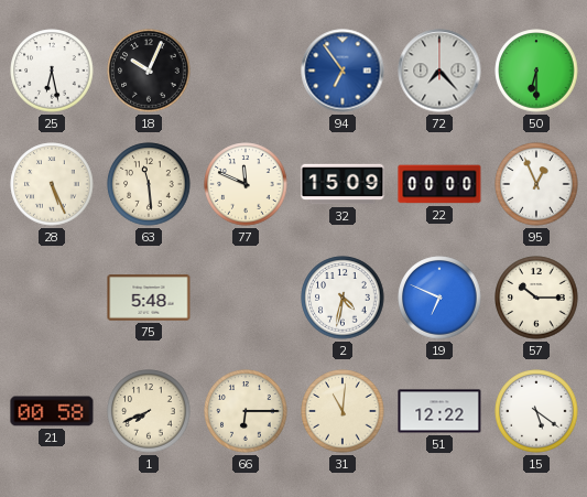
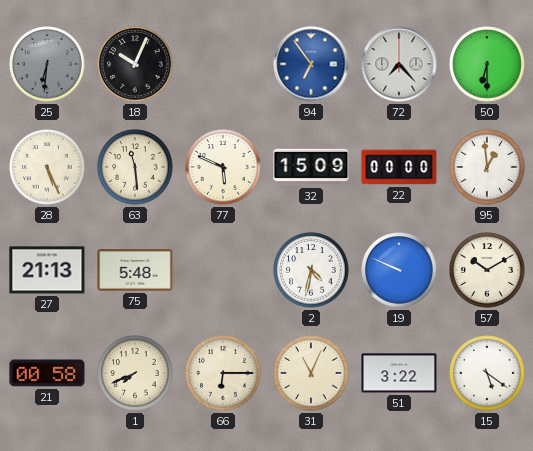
25: 6:28 -> 6:31
25 dial: white -> grey
77: 11:49 -> 5:49
95: 12:56 -> 12:59
27: none -> 21:13
19: 6:49 -> 9:49
57: 10:15 -> 10:10
31: 11:01 -> 11:04
51: 12:22 -> 3:22
